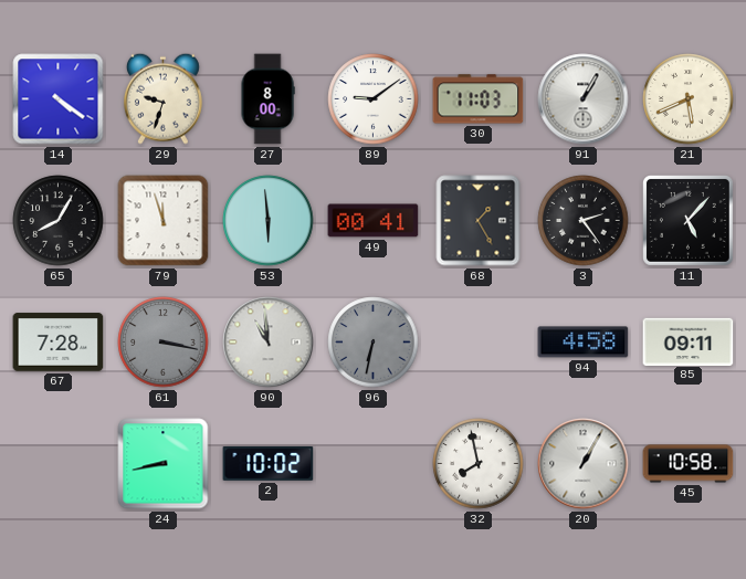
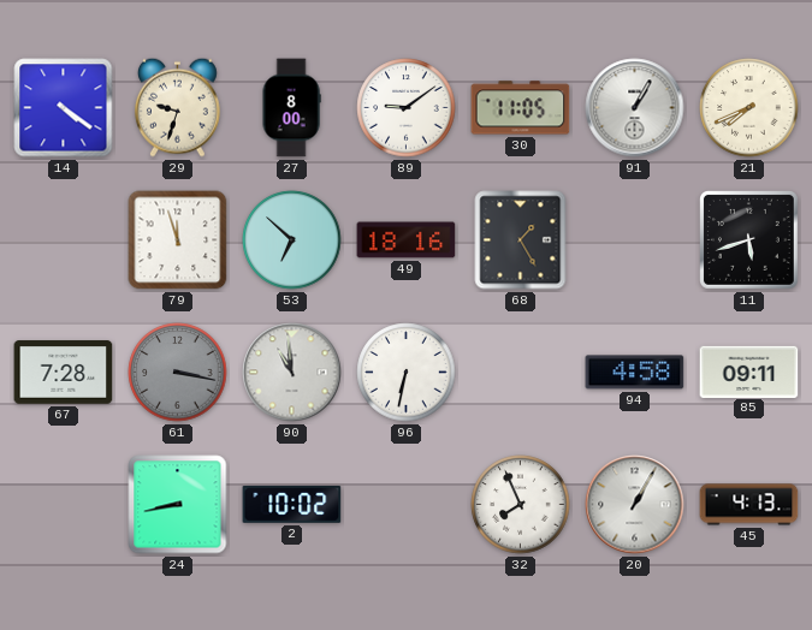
30: 11:03 -> 11:05
21: 5:41 -> 7:41
65: 8:05 -> none
53: 5:59 -> 6:52
49: 00:41 -> 18:16
3: 2:24 -> none
11: 5:07 -> 5:42
96 dial: grey -> white
32: 7:58 -> 7:56
45: 10:58 -> 4:13
